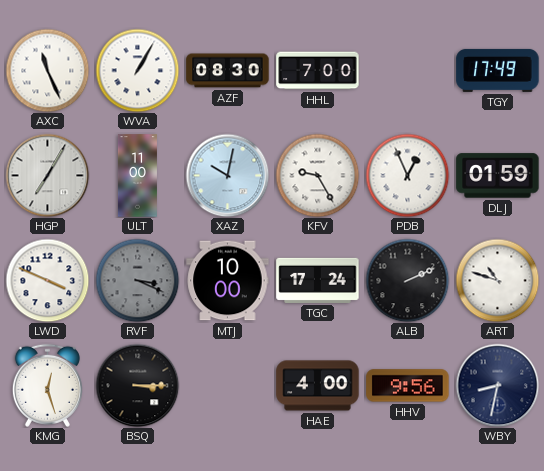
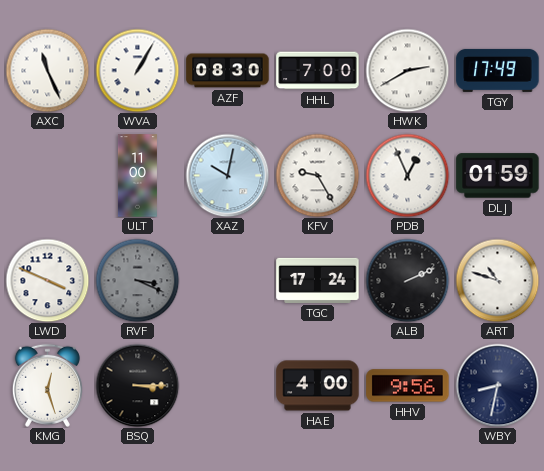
HWK: none -> 2:40
HGP: 7:05 -> none
MTJ: 10:00 -> none
